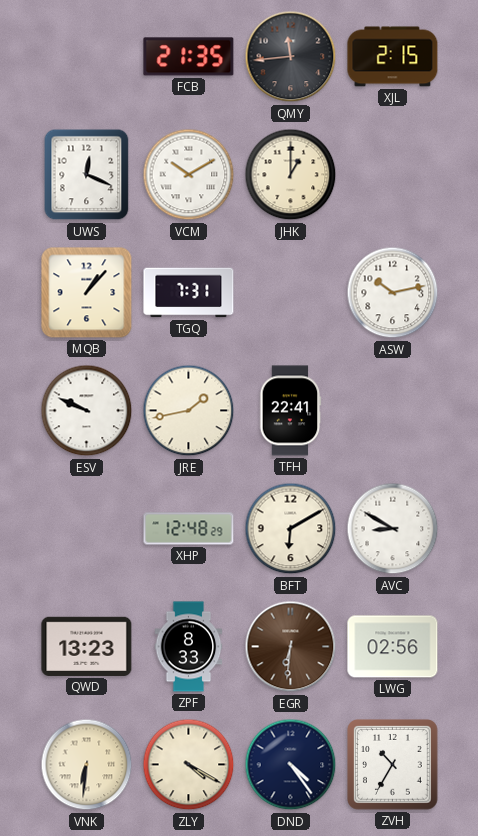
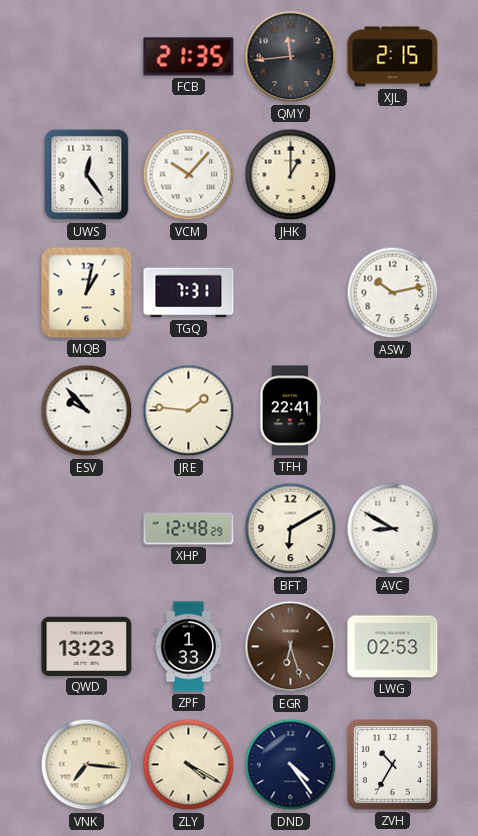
UWS: 12:19 -> 12:24
VCM: 10:10 -> 10:07
MQB: 1:07 -> 1:02
ESV: 9:49 -> 9:53
JRE: 1:43 -> 1:46
ZPF: 8:33 -> 1:33
EGR: 6:31 -> 6:27
LWG: 02:56 -> 02:53
VNK: 6:31 -> 7:16
